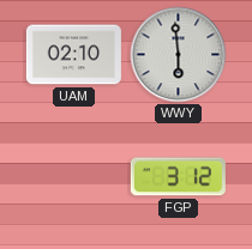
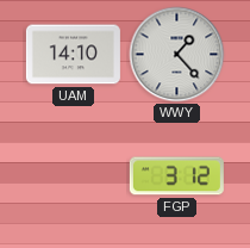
UAM: 02:10 -> 14:10
WWY: 5:59 -> 1:23
